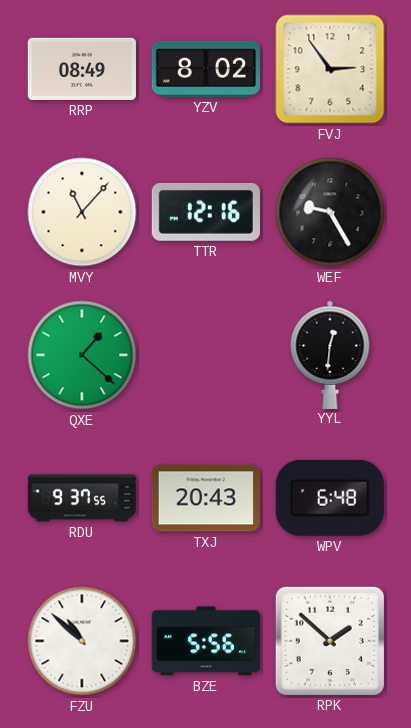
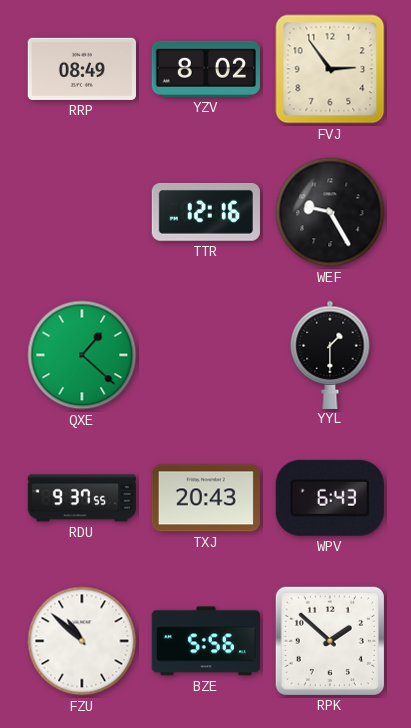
MVY: 11:07 -> none
YYL: 12:31 -> 1:30
WPV: 6:48 -> 6:43
